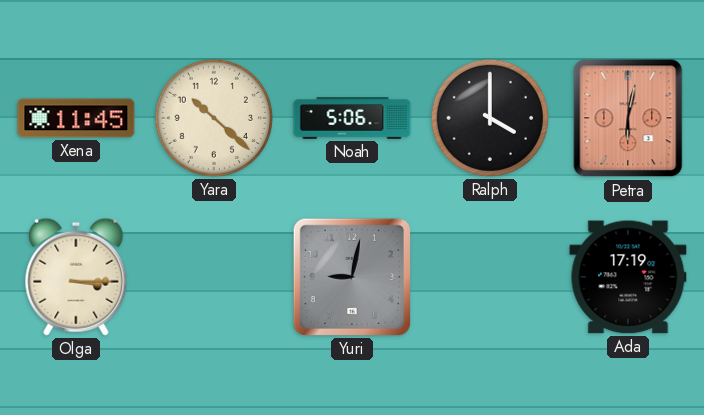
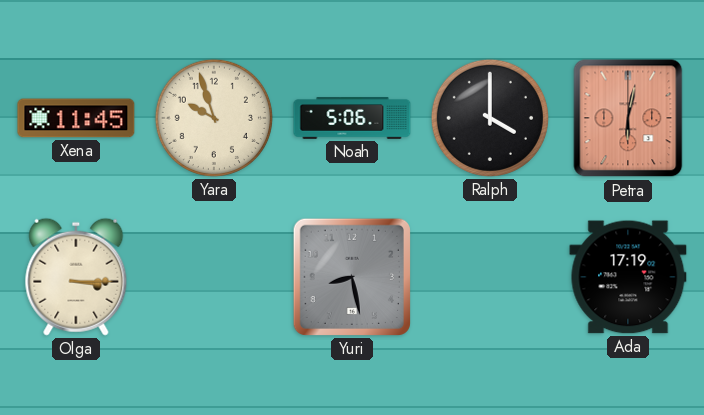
Yara: 10:22 -> 9:57
Yuri: 9:02 -> 8:28
